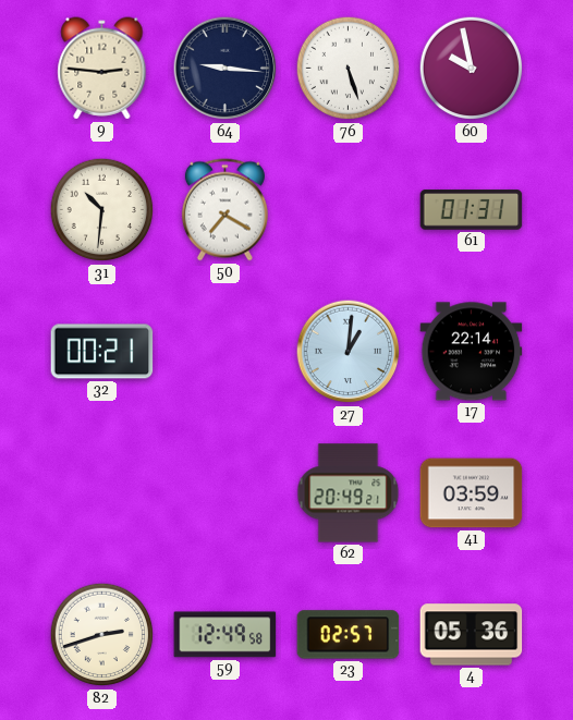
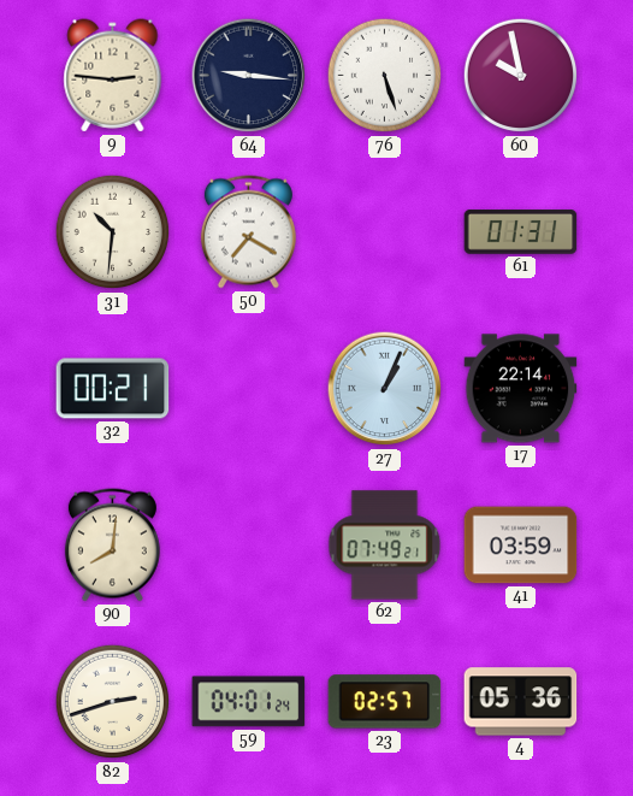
27: 1:01 -> 1:04
90: none -> 8:01
62: 20:49 -> 07:49
59: 12:49 -> 04:01
